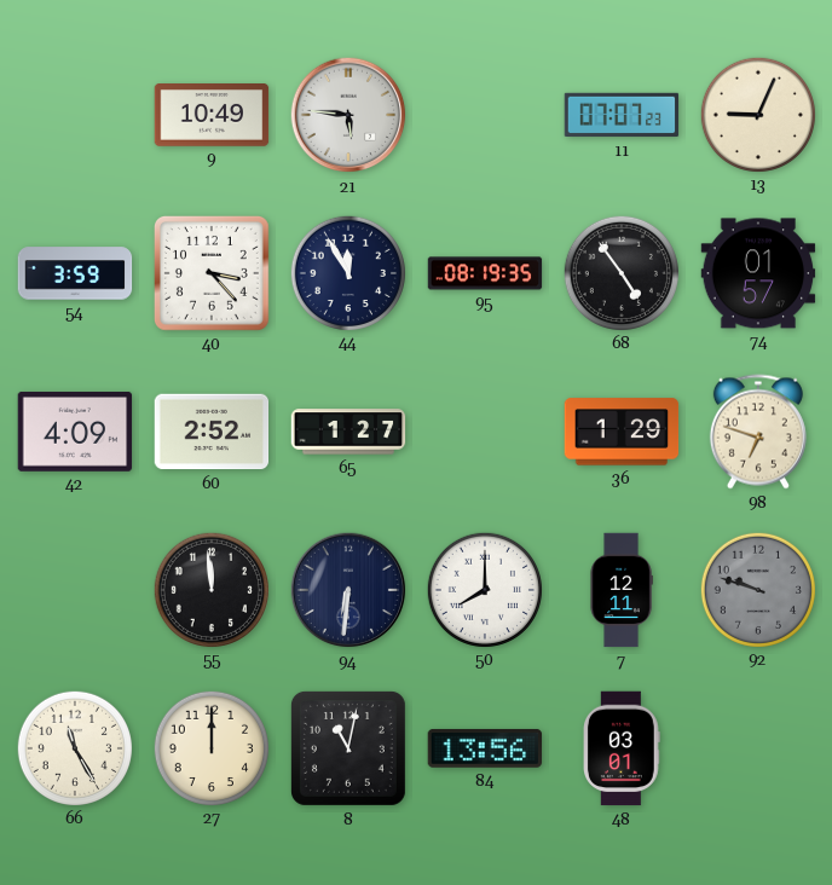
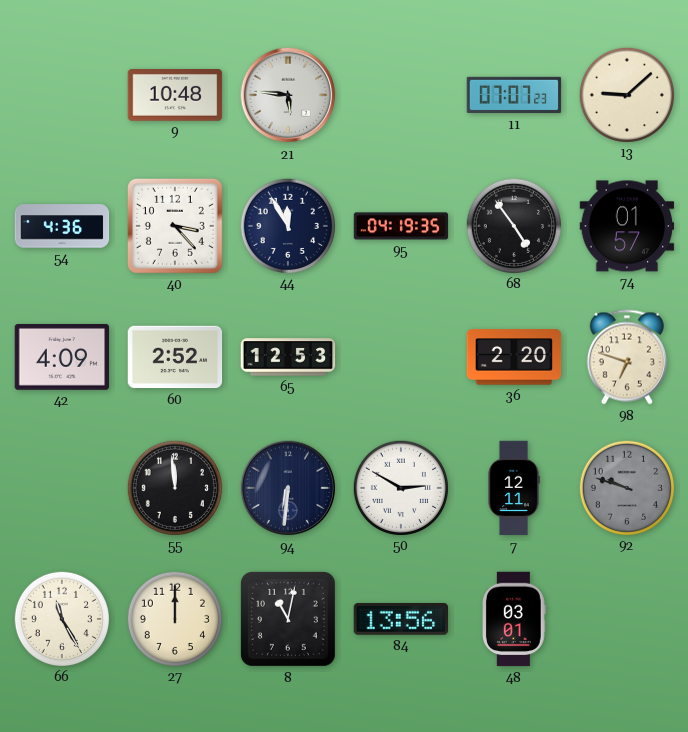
9: 10:49 -> 10:48
13: 9:04 -> 9:08
54: 3:59 -> 4:36
95: 08:19 -> 04:19
65: 1:27 -> 12:53
36: 1:29 -> 2:20
50: 8:00 -> 2:50
